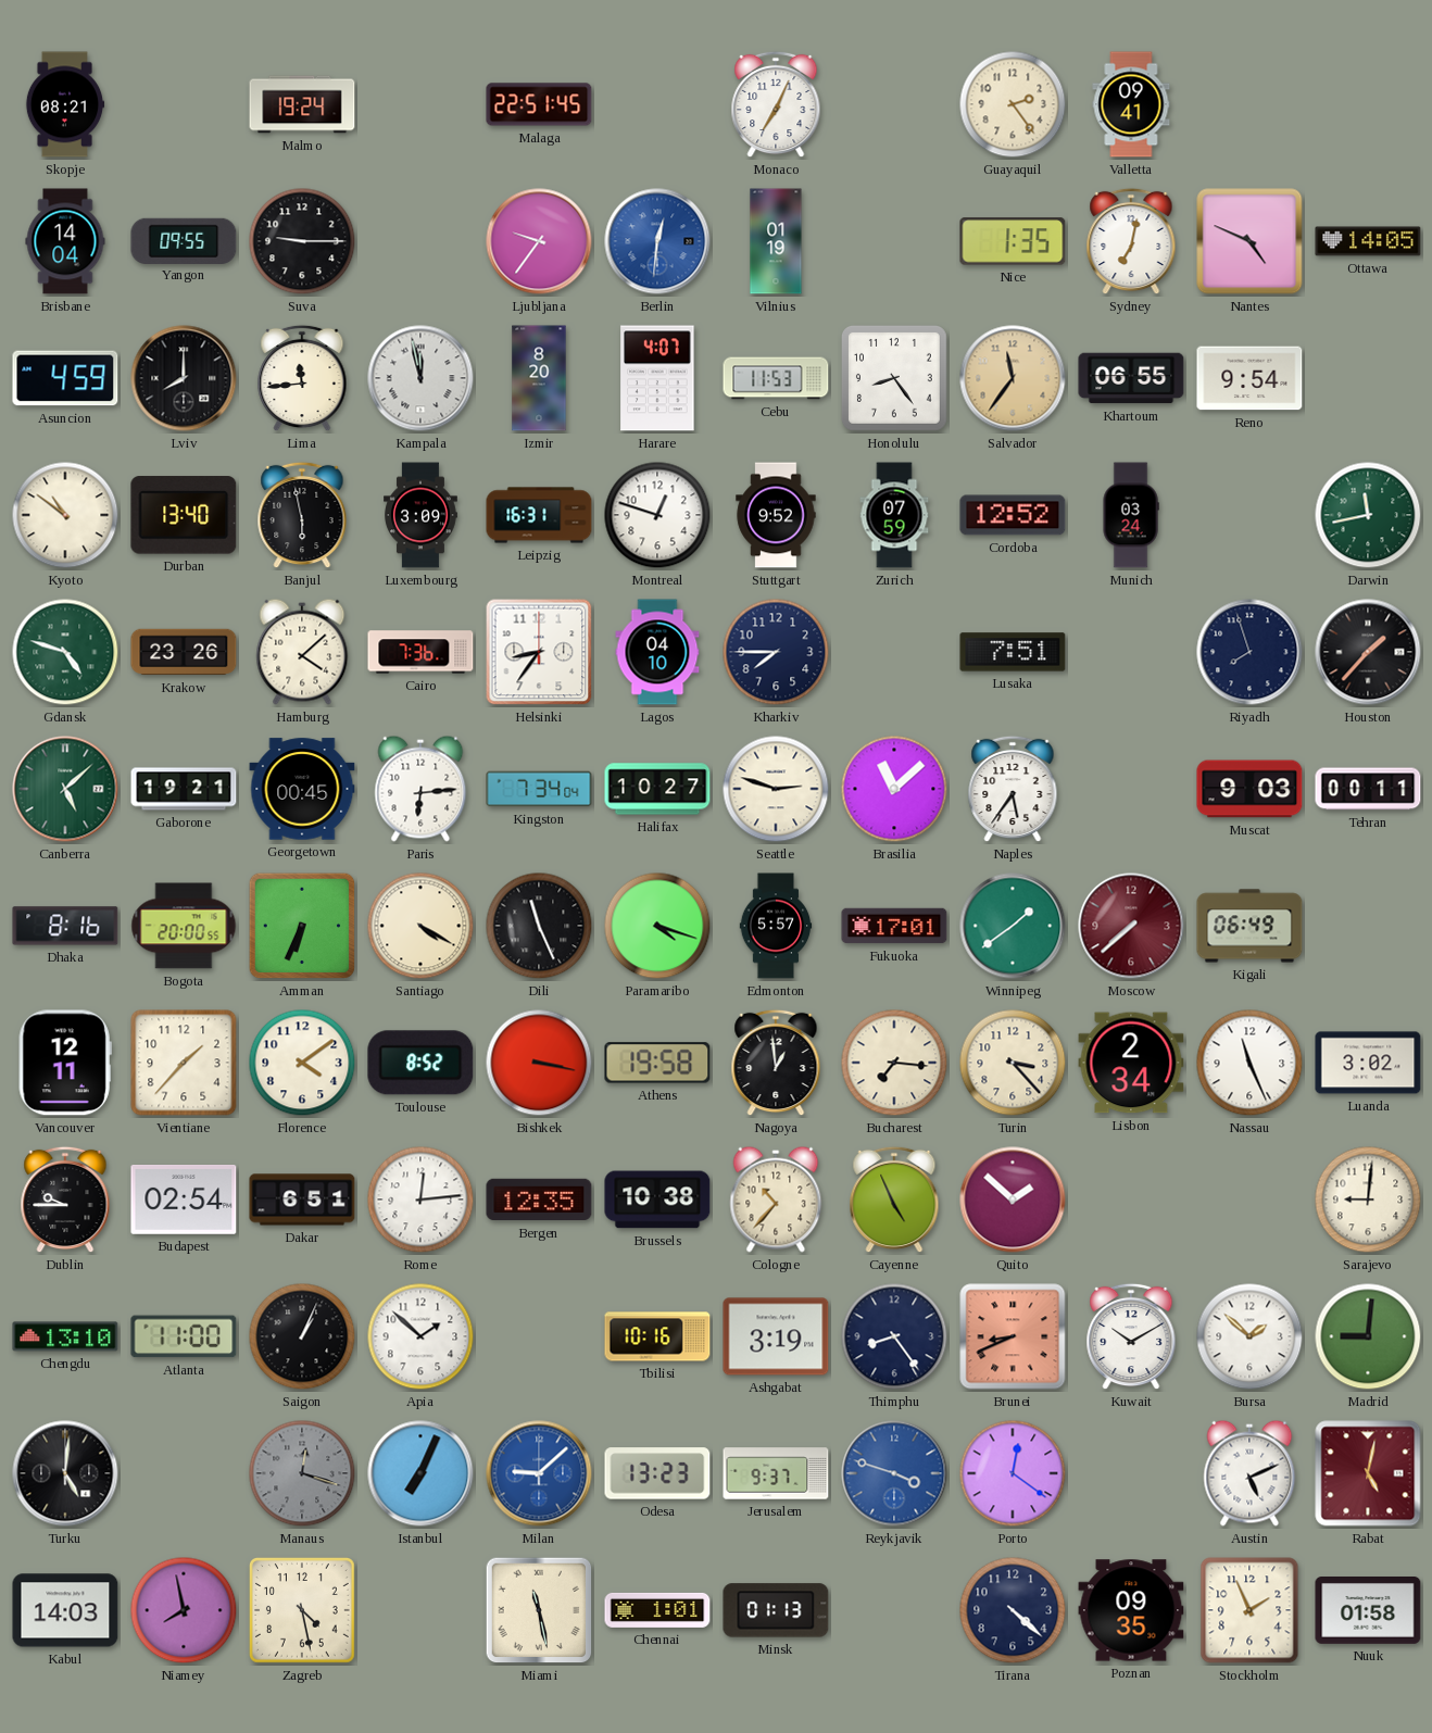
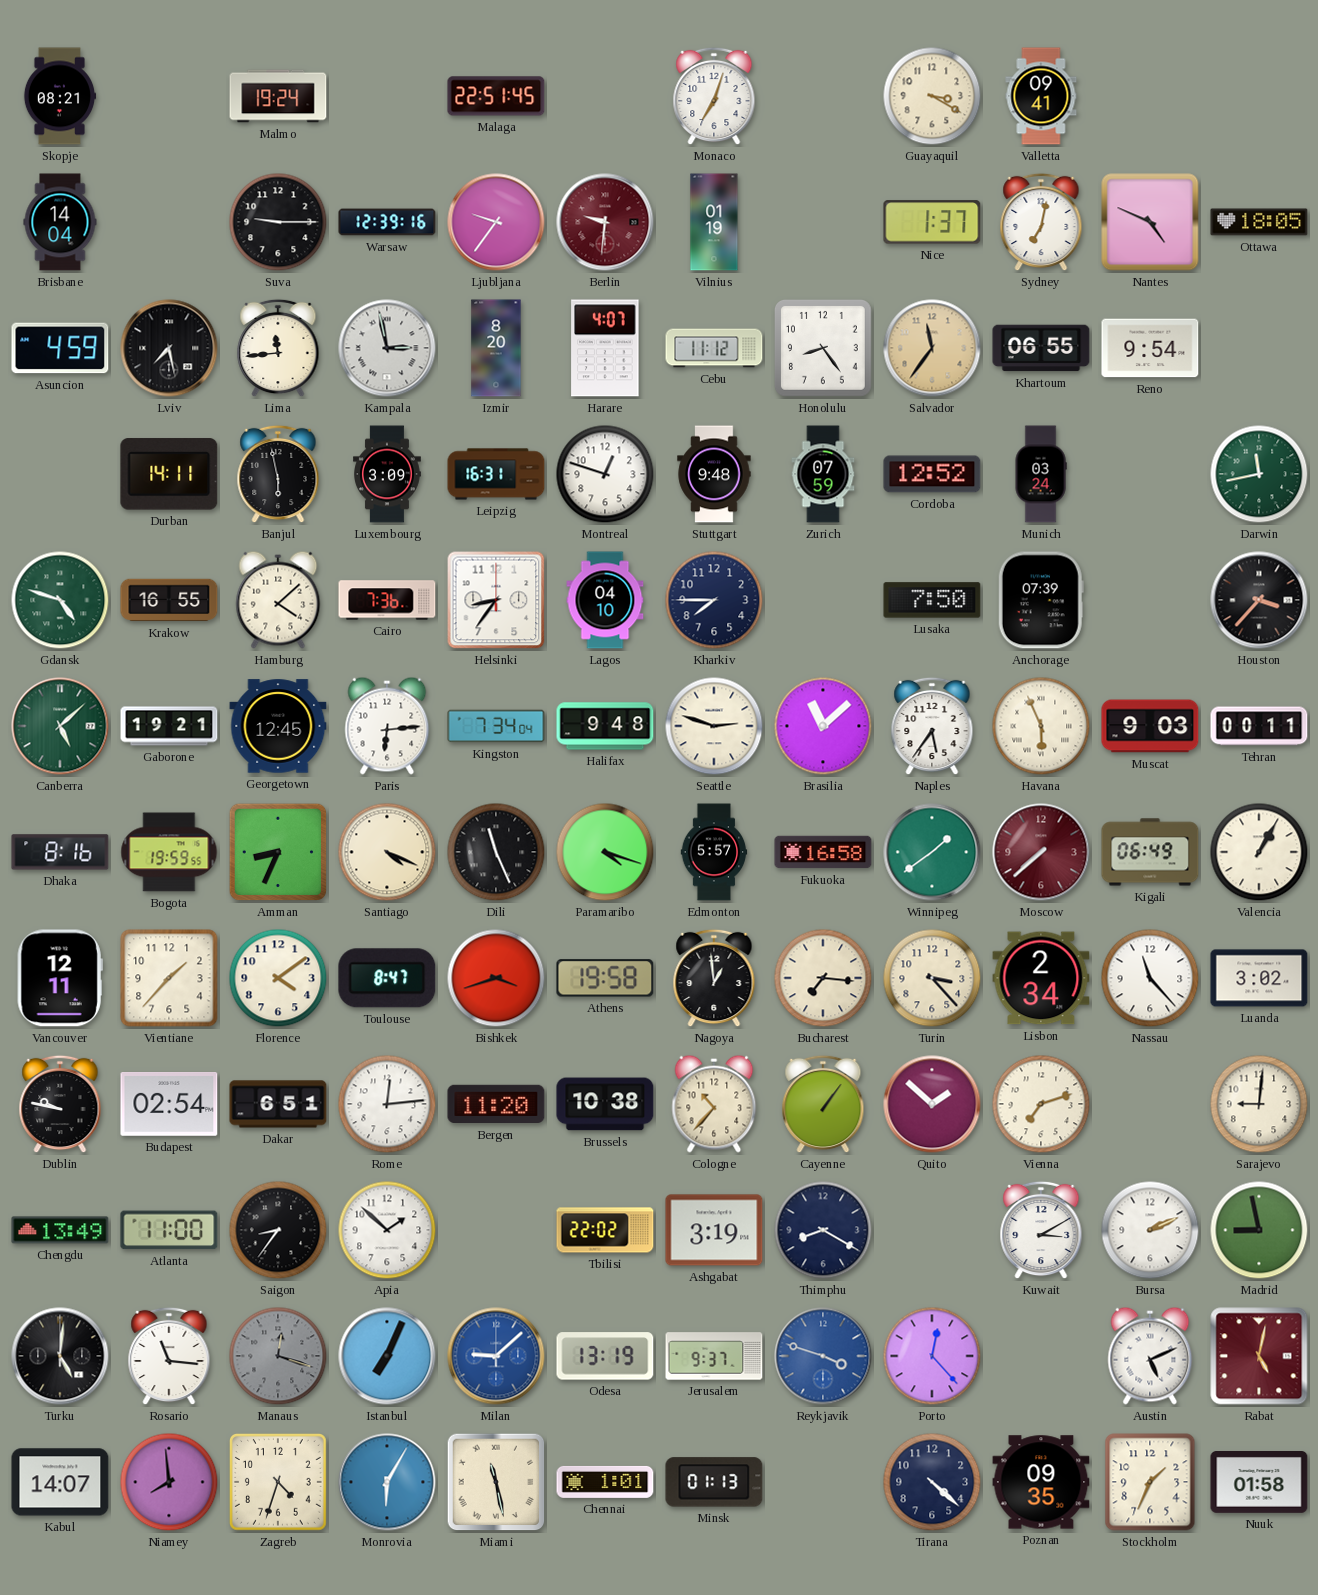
Monaco: 7:04 -> 7:03
Guayaquil: 2:24 -> 3:20
Yangon: 09:55 -> none
Warsaw: none -> 12:39
Berlin: 12:31 -> 9:31
Berlin dial: blue -> burgundy
Nice: 1:35 -> 1:37
Ottawa: 14:05 -> 18:05
Lviv: 8:00 -> 7:28
Kampala: 11:58 -> 2:58
Cebu: 11:53 -> 11:12
Kyoto: 10:51 -> none
Durban: 13:40 -> 14:11
Stuttgart: 9:52 -> 9:48
Krakow: 23:26 -> 16:55
Lusaka: 7:51 -> 7:50
Anchorage: none -> 07:39
Riyadh: 7:57 -> none
Houston: 1:37 -> 3:37
Georgetown: 00:45 -> 12:45
Halifax: 10:27 -> 9:48
Havana: none -> 5:56
Bogota: 20:00 -> 19:59
Amman: 6:34 -> 8:34
Santiago: 4:20 -> 4:19
Fukuoka: 17:01 -> 16:58
Valencia: none -> 1:05
Toulouse: 8:52 -> 8:47
Bishkek: 3:17 -> 3:42
Nassau: 11:26 -> 11:23
Dublin: 9:45 -> 9:47
Bergen: 12:35 -> 11:20
Cayenne: 4:56 -> 1:06
Vienna: none -> 7:12
Chengdu: 13:10 -> 13:49
Saigon: 1:04 -> 8:36
Tbilisi: 10:16 -> 22:02
Thimphu: 8:24 -> 8:20
Brunei: 8:41 -> none
Kuwait: 10:10 -> 3:10
Bursa: 1:52 -> 2:11
Madrid: 9:01 -> 8:58
Rosario: none -> 11:16
Odesa: 13:23 -> 13:19
Porto: 12:21 -> 12:23
Kabul: 14:03 -> 14:07
Niamey: 7:58 -> 7:59
Zagreb: 4:28 -> 4:33
Monrovia: none -> 6:05
Stockholm: 1:56 -> 1:34
